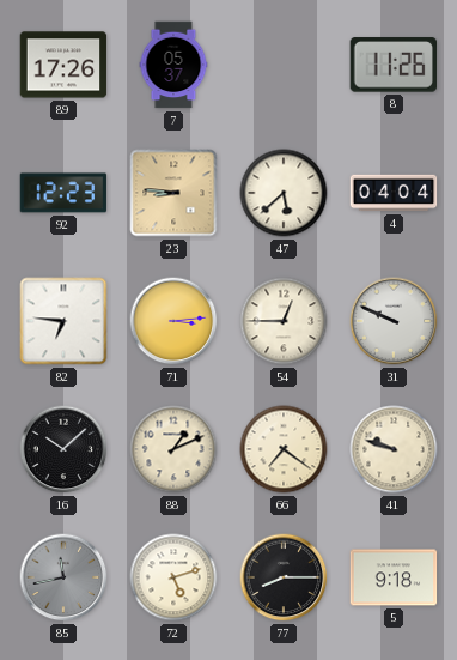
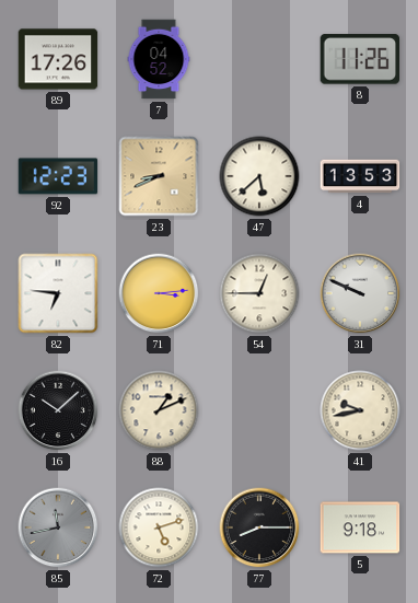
7: 05:37 -> 04:52
23: 8:46 -> 8:41
4: 04:04 -> 13:53
66: 7:21 -> none
41: 9:48 -> 9:43
